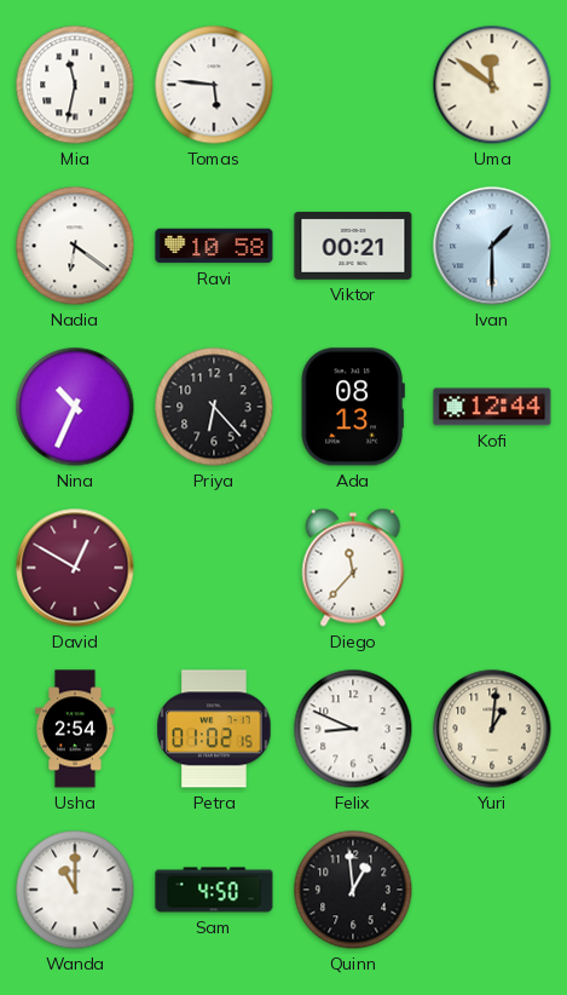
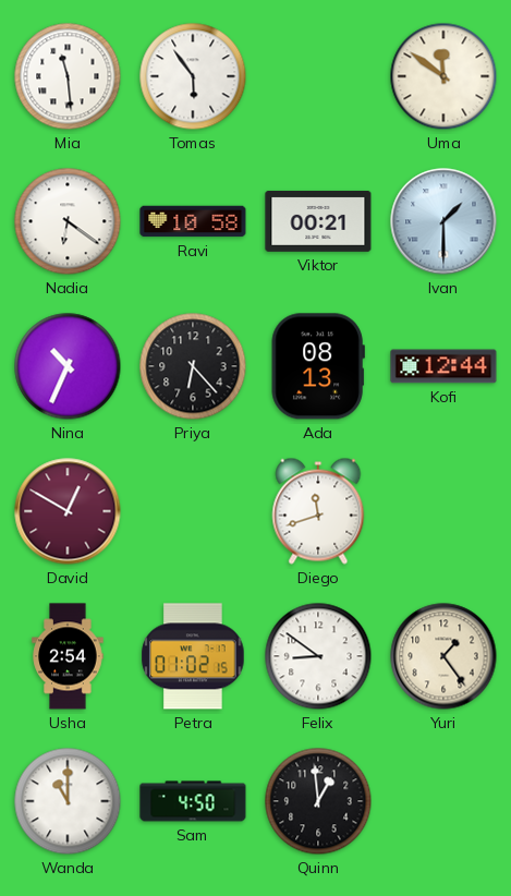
Mia: 11:32 -> 11:29
Tomas: 5:46 -> 5:54
Diego: 11:37 -> 11:42
Felix: 8:49 -> 8:51
Yuri: 1:01 -> 1:24
